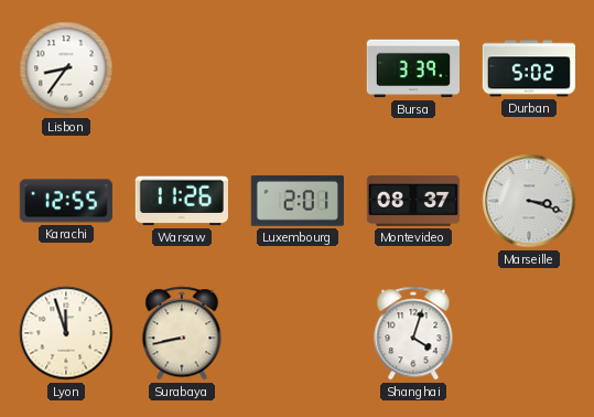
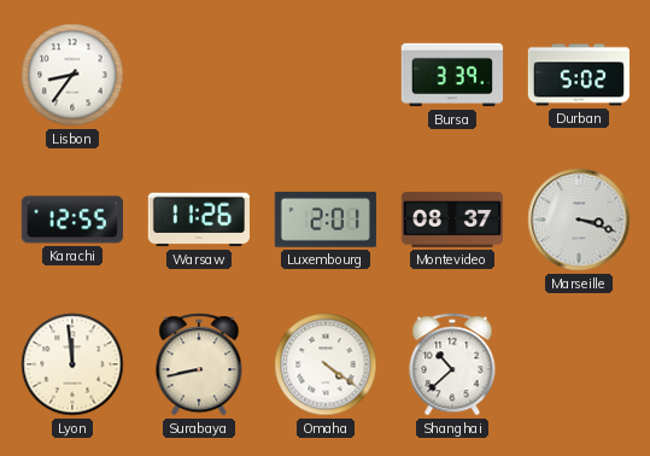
Lyon: 11:57 -> 11:59
Omaha: none -> 4:21
Shanghai: 4:03 -> 10:38
